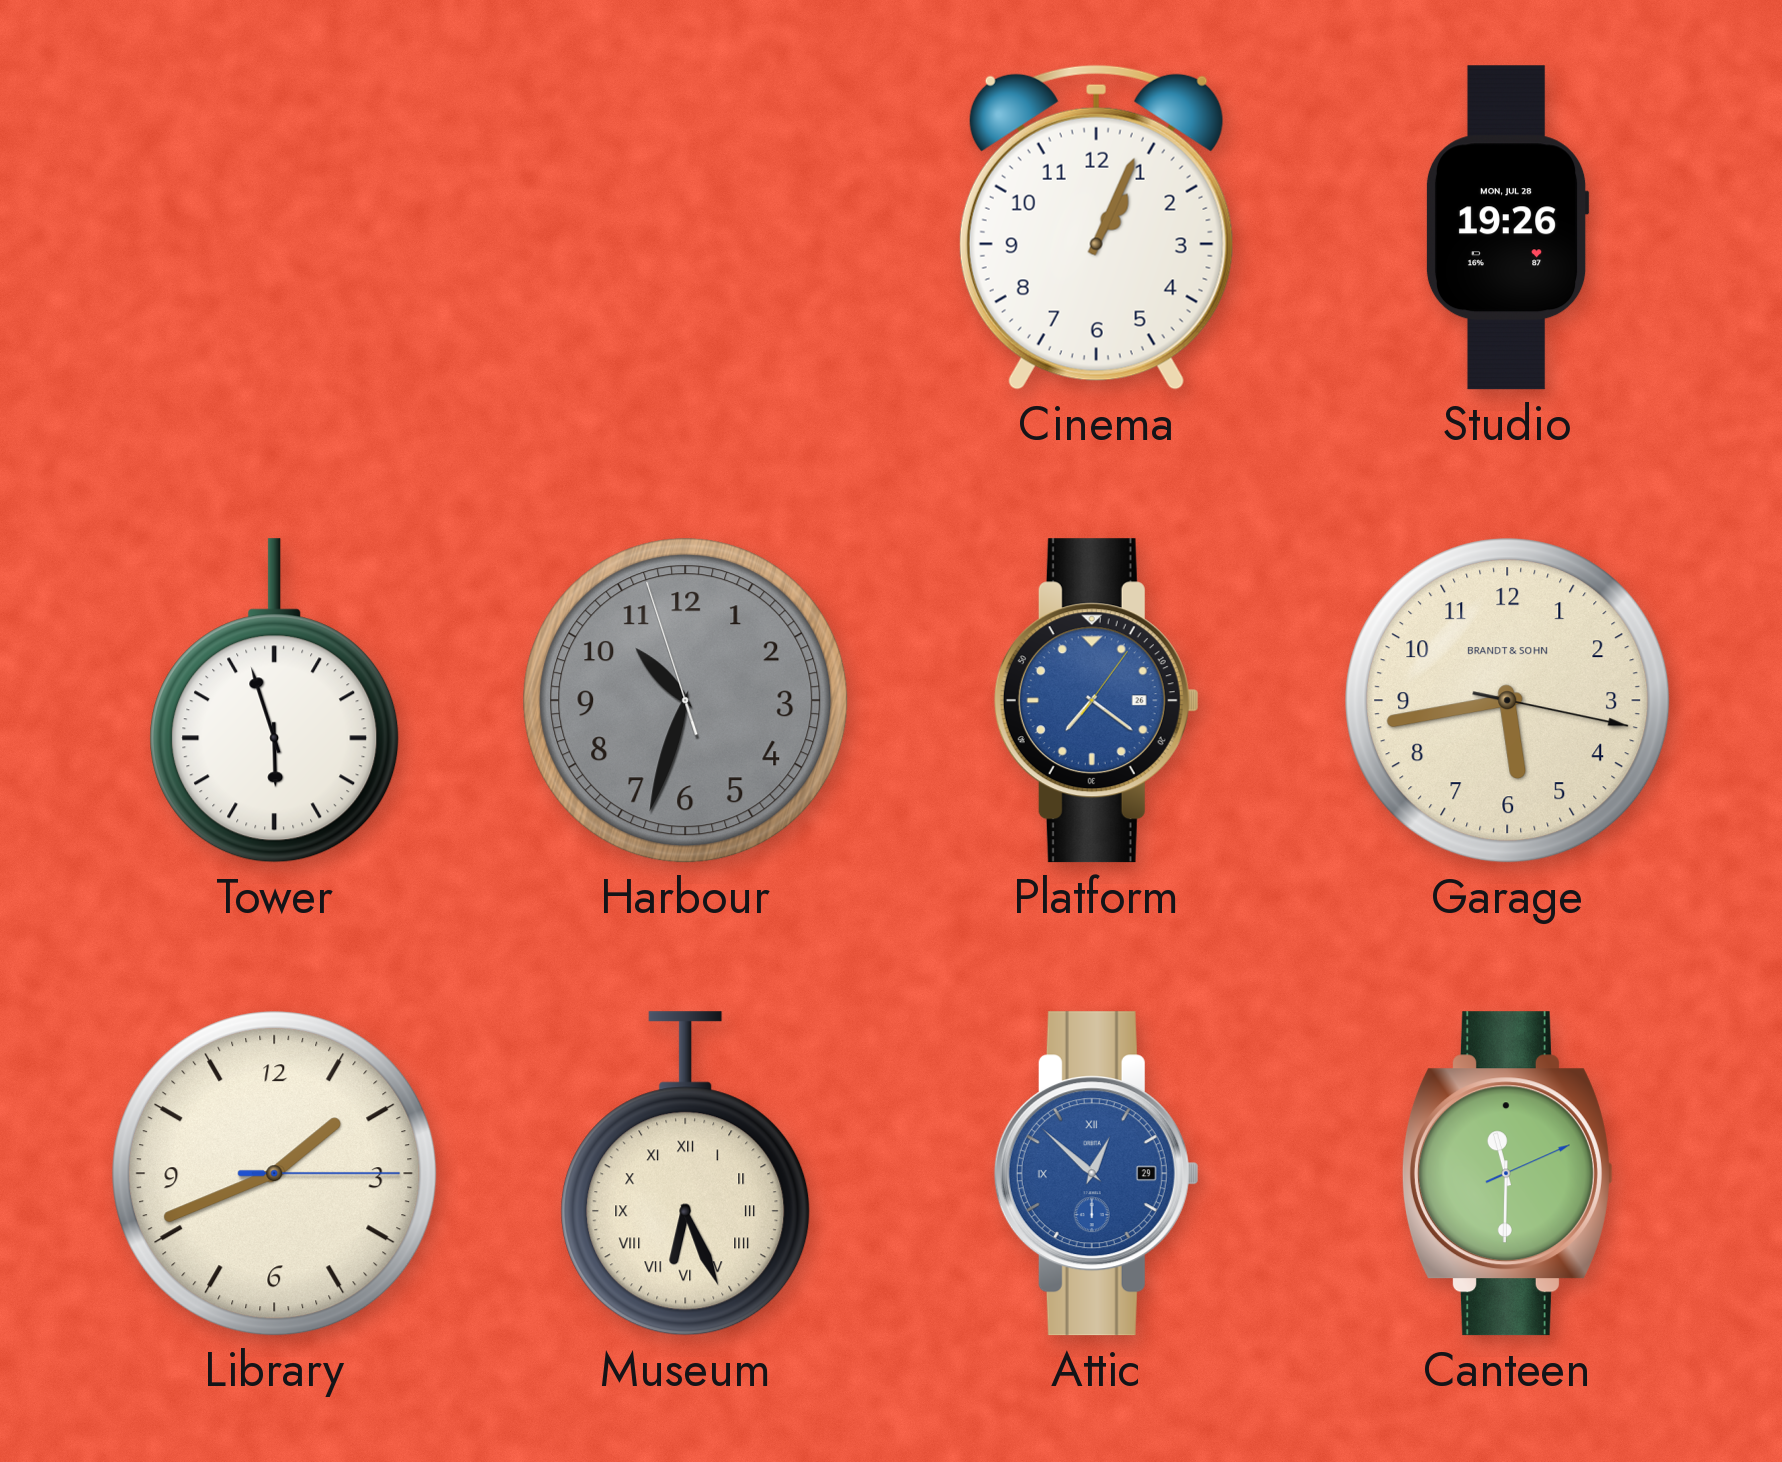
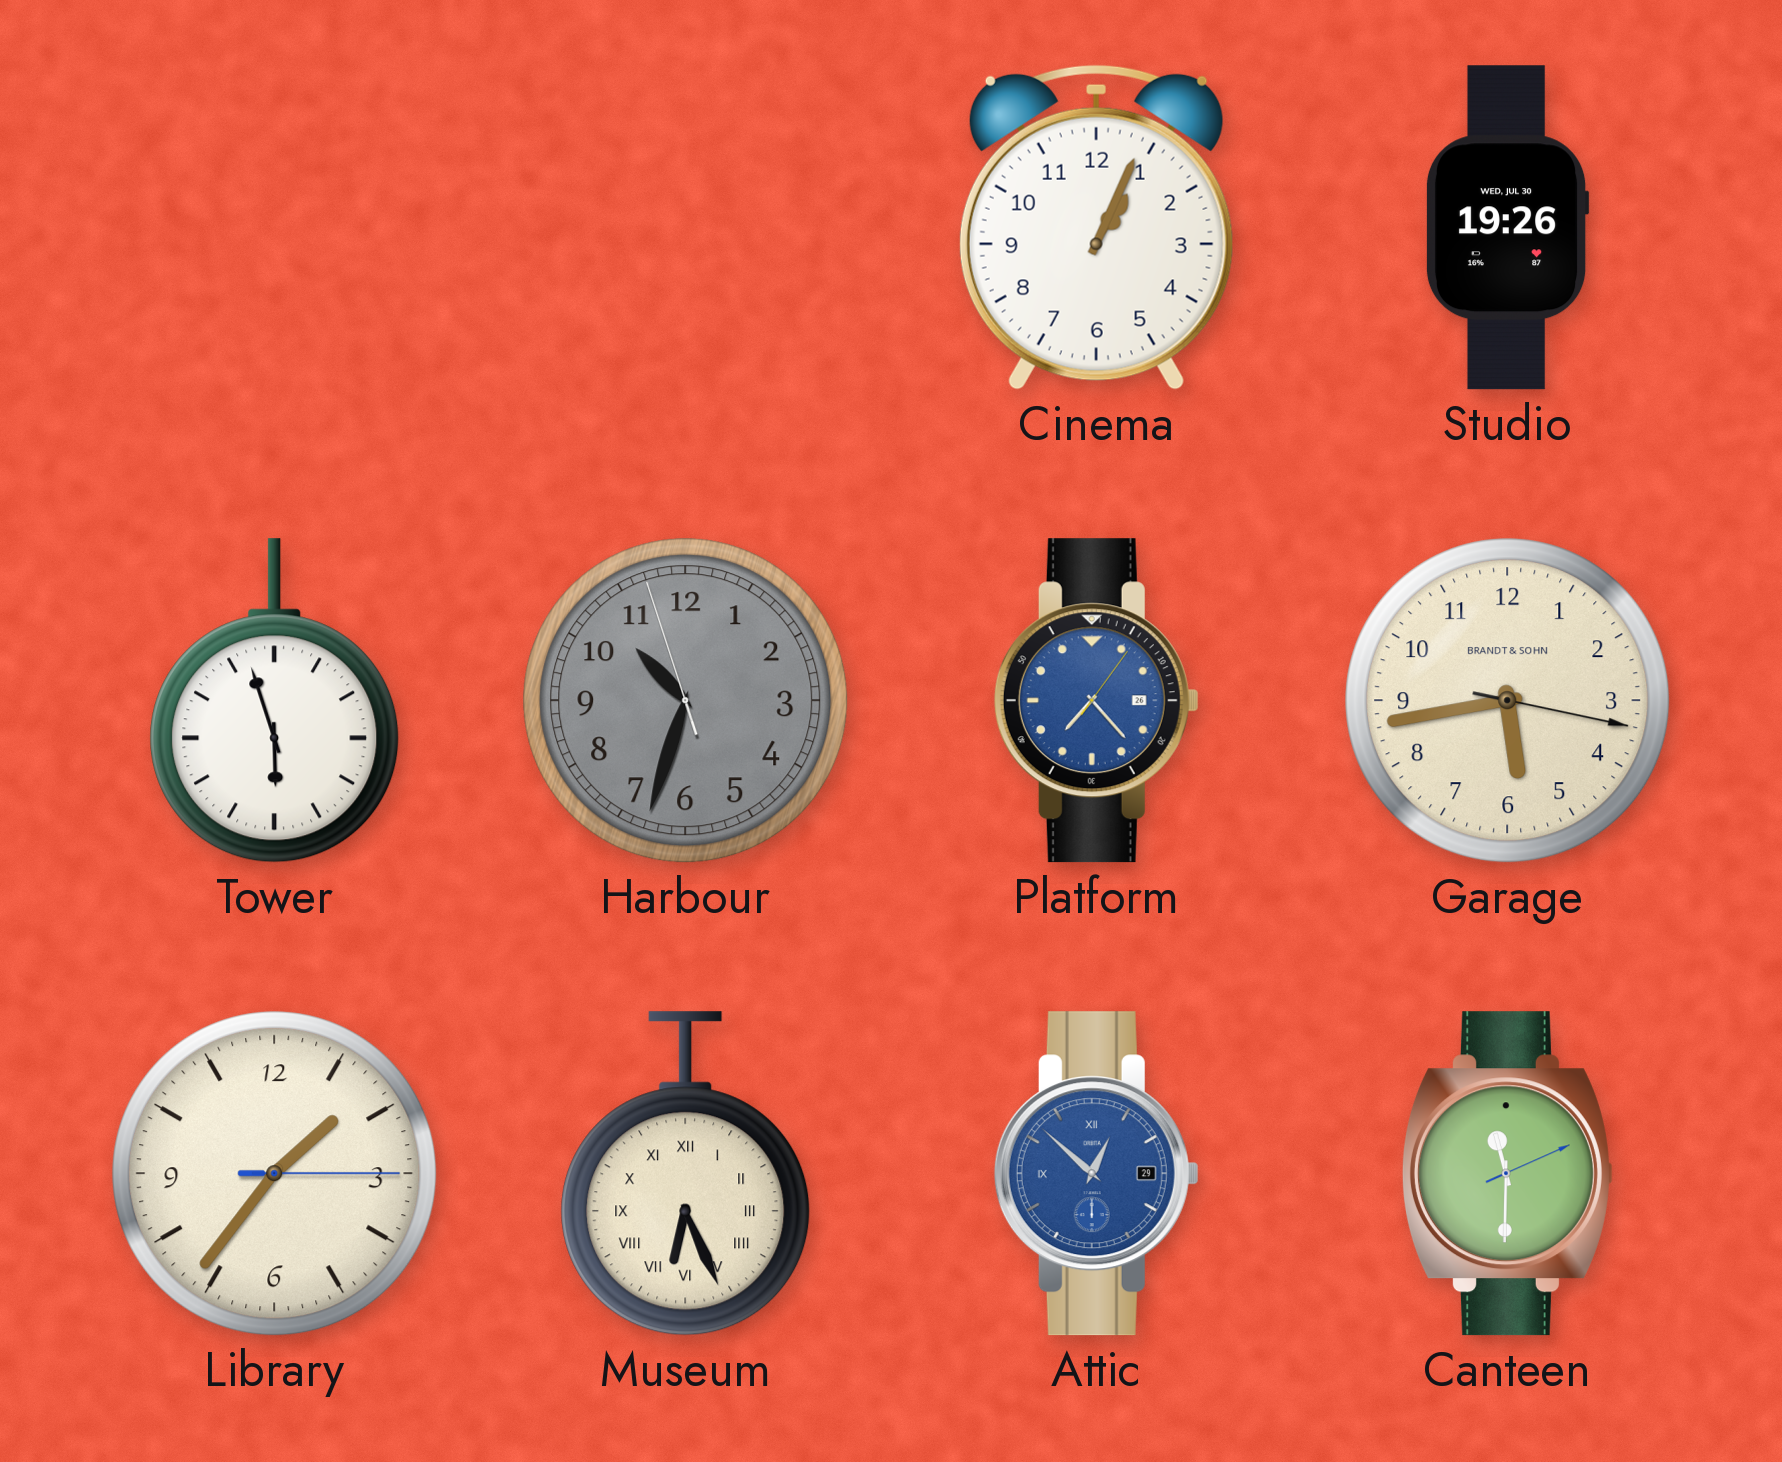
Studio date: MON, JUL 28 -> WED, JUL 30
Platform: 7:21 -> 7:23
Library: 1:41 -> 1:36
